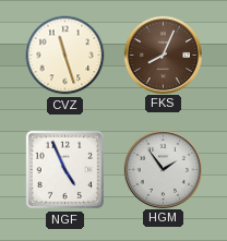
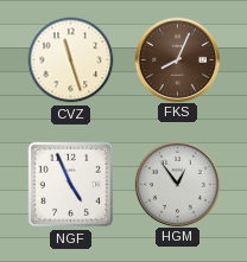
HGM: 1:54 -> 12:54
